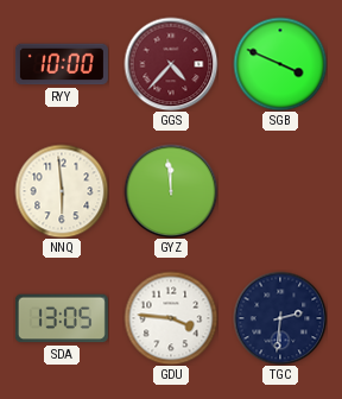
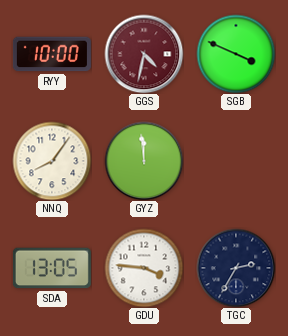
GGS: 4:37 -> 4:32
NNQ: 5:59 -> 8:06
TGC: 2:31 -> 2:35
